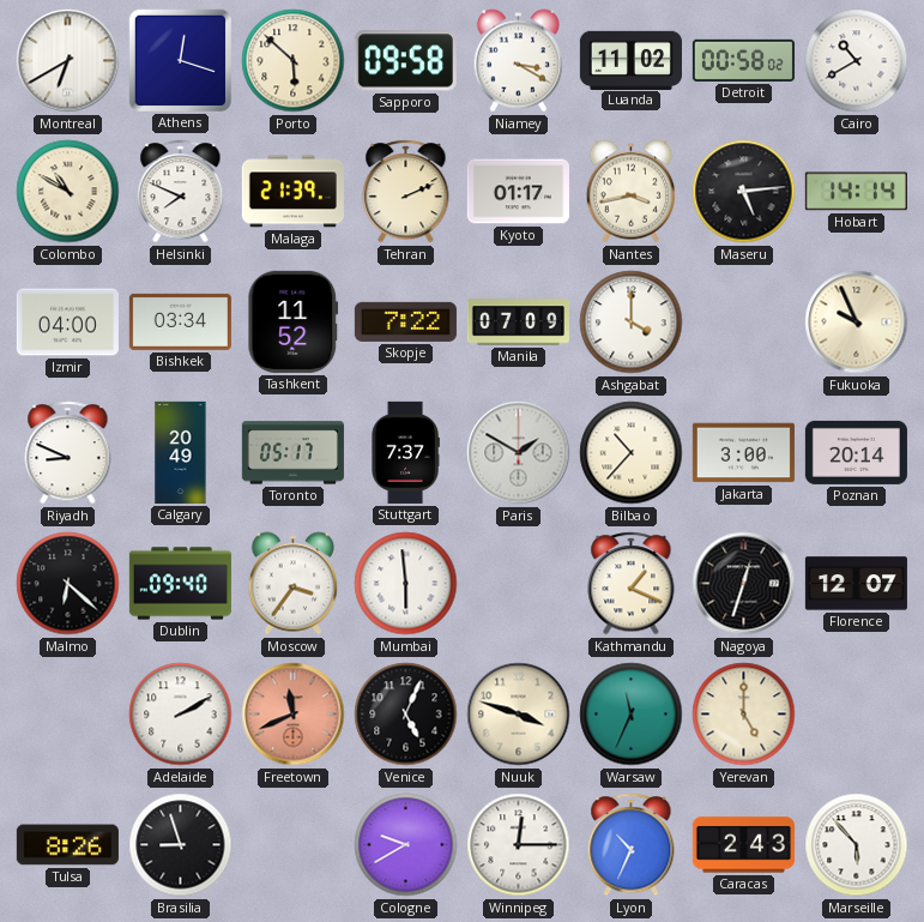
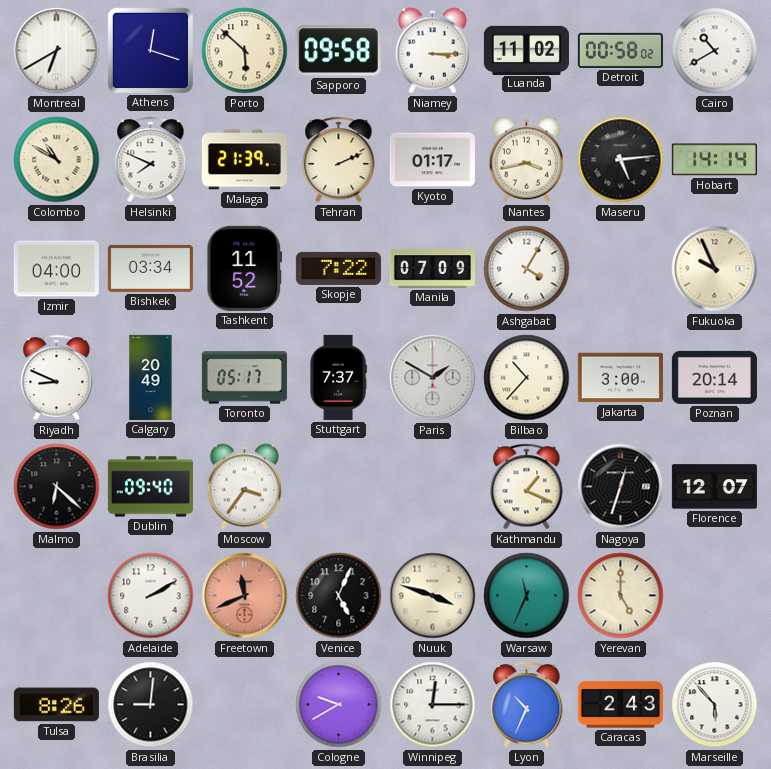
Niamey: 3:20 -> 3:15
Ashgabat: 4:00 -> 4:05
Mumbai: 5:59 -> none
Brasilia: 8:57 -> 9:01
